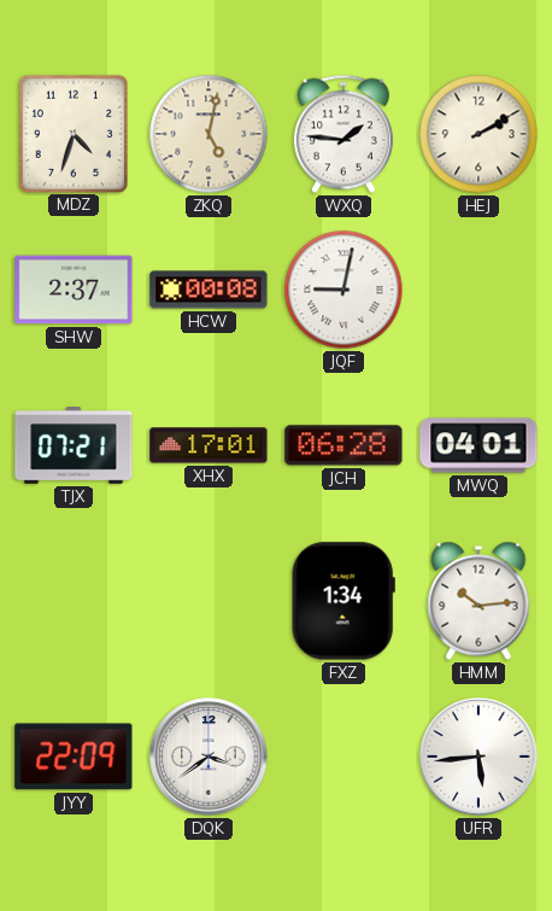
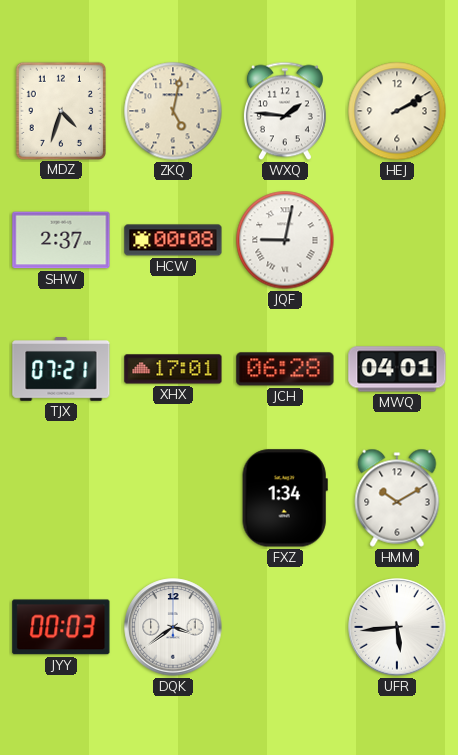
HMM: 10:14 -> 10:10
JYY: 22:09 -> 00:03
